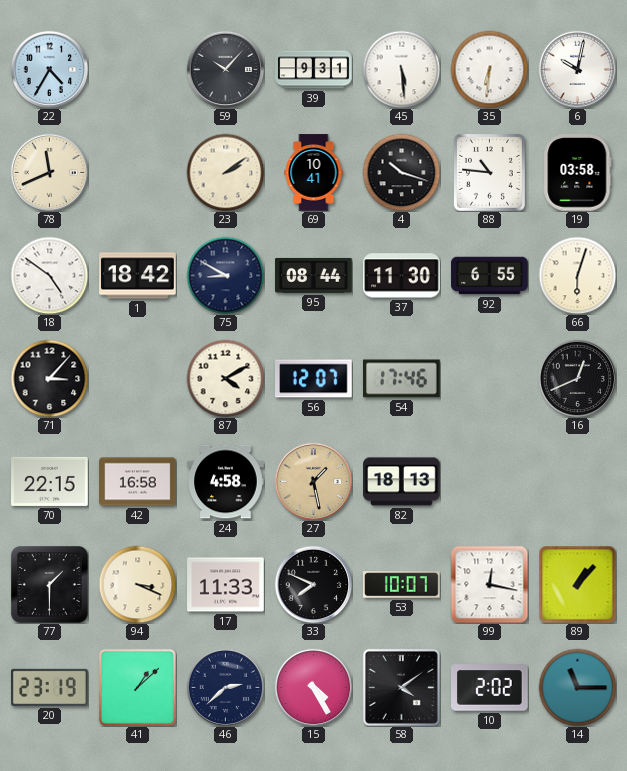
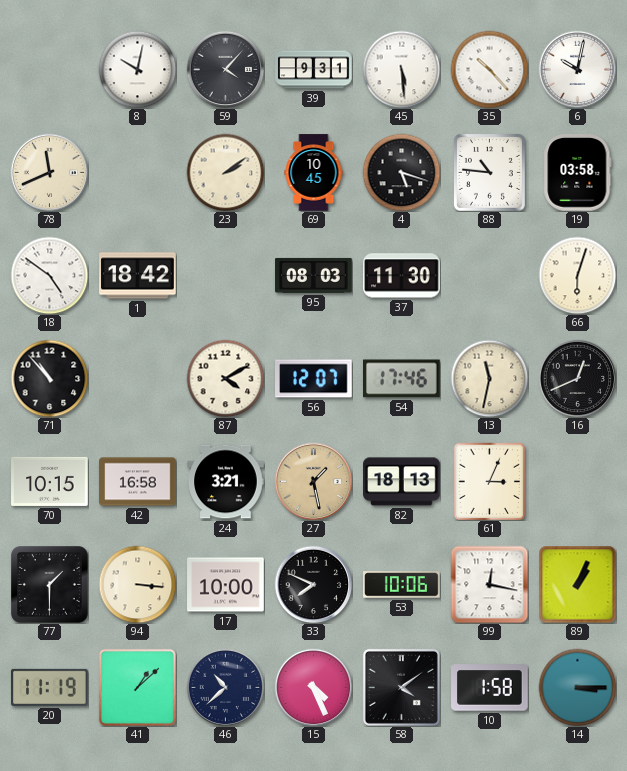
22: 4:35 -> none
8: none -> 10:02
59: 10:07 -> 4:07
35: 6:31 -> 10:23
69: 10:41 -> 10:45
4: 10:18 -> 5:18
75: 8:50 -> none
95: 08:44 -> 08:03
92: 6:55 -> none
71: 3:07 -> 10:53
13: none -> 11:32
70: 22:15 -> 10:15
24: 4:58 -> 3:21
61: none -> 3:04
94: 3:19 -> 3:16
17: 11:33 -> 10:00
53: 10:07 -> 10:06
89: 1:07 -> 1:04
20: 23:19 -> 11:19
46: 2:38 -> 10:38
15: 4:25 -> 4:26
10: 2:02 -> 1:58
14: 11:15 -> 3:15
